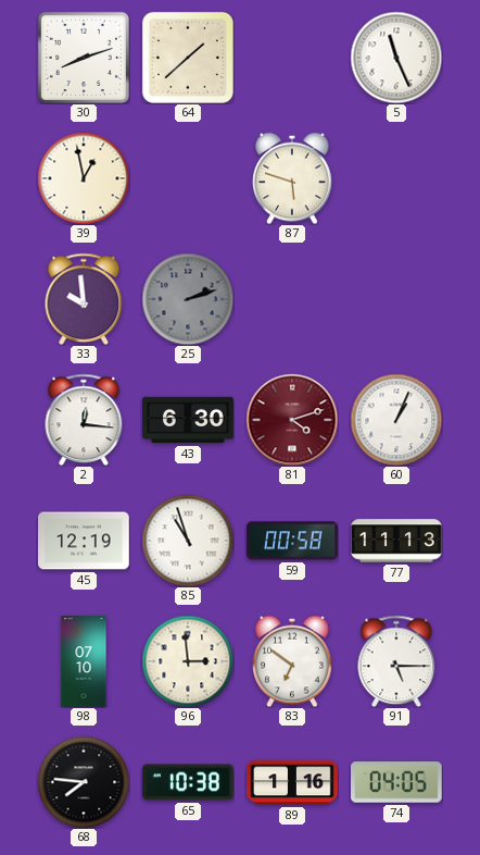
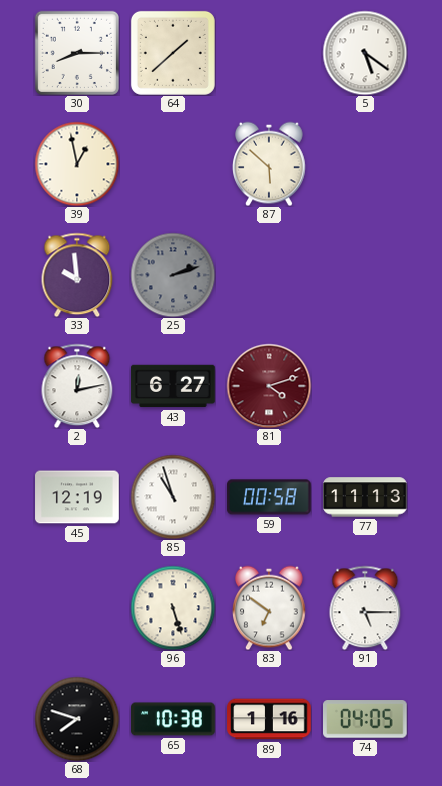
30: 8:12 -> 8:15
5: 11:26 -> 5:21
87: 5:48 -> 5:52
2: 12:16 -> 12:13
43: 6:30 -> 6:27
60: 1:04 -> none
98: 07:10 -> none
96: 2:59 -> 5:27
68: 7:46 -> 7:48
